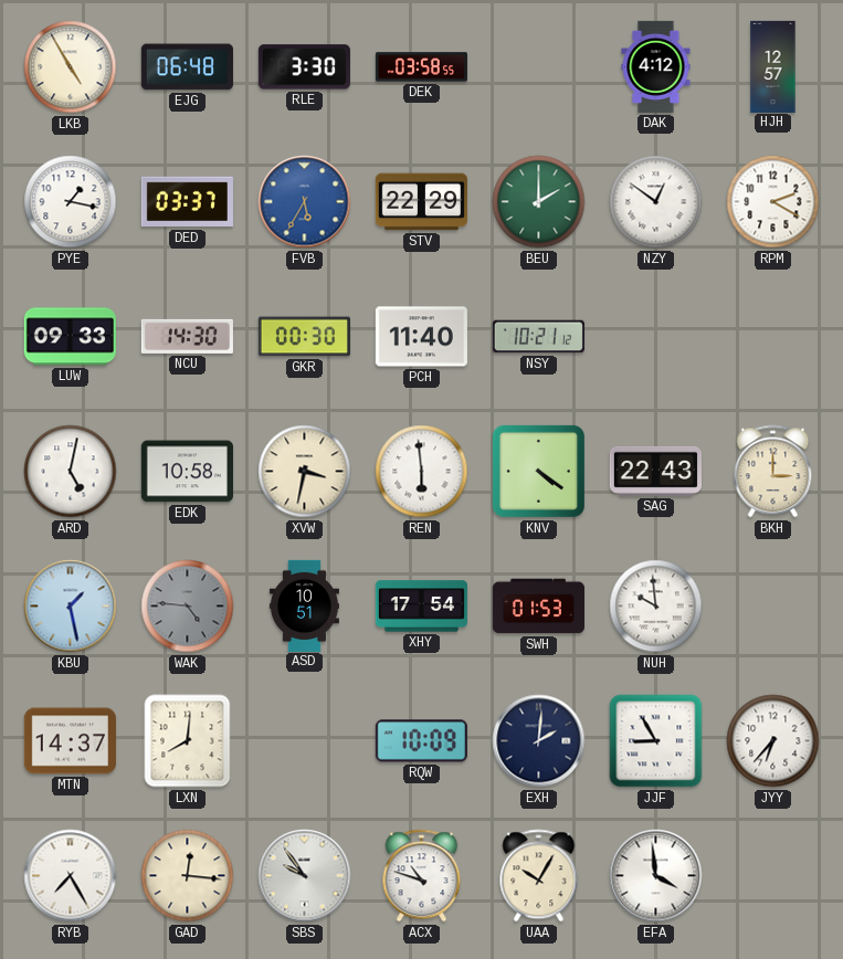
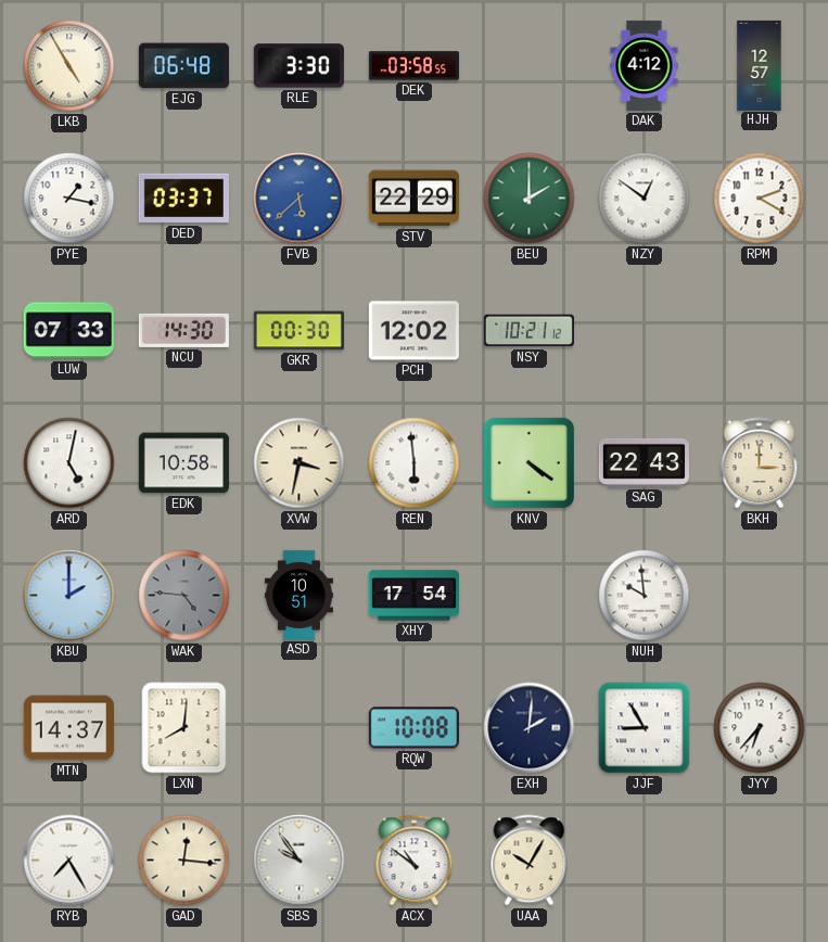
FVB: 5:35 -> 5:38
LUW: 09:33 -> 07:33
PCH: 11:40 -> 12:02
KBU: 1:28 -> 2:00
SWH: 01:53 -> none
RQW: 10:09 -> 10:08
ACX: 10:48 -> 10:51
EFA: 3:59 -> none
